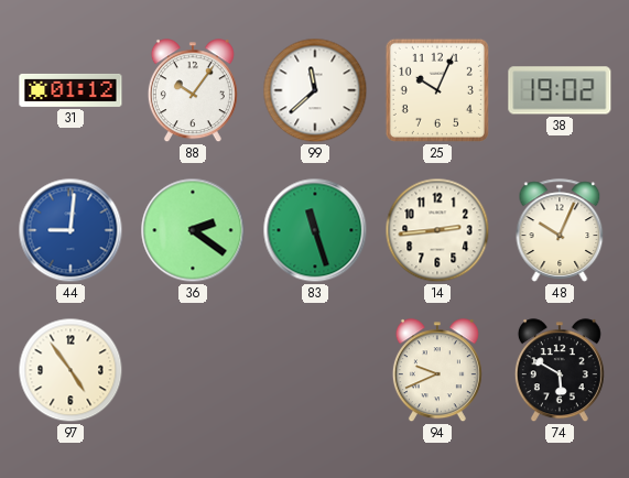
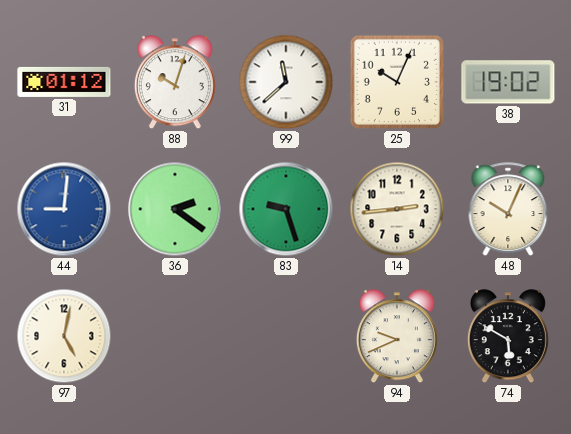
88: 10:06 -> 10:03
83: 11:27 -> 9:27
97: 4:54 -> 5:02
